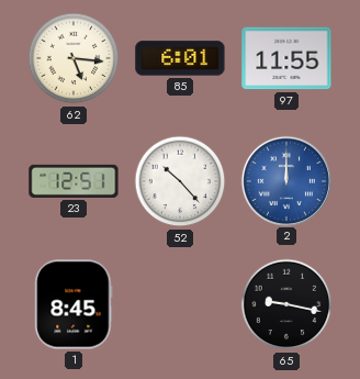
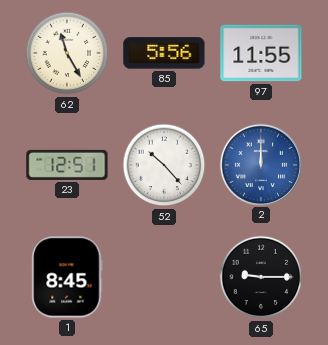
62: 5:16 -> 11:25
85: 6:01 -> 5:56
65: 9:17 -> 9:15
